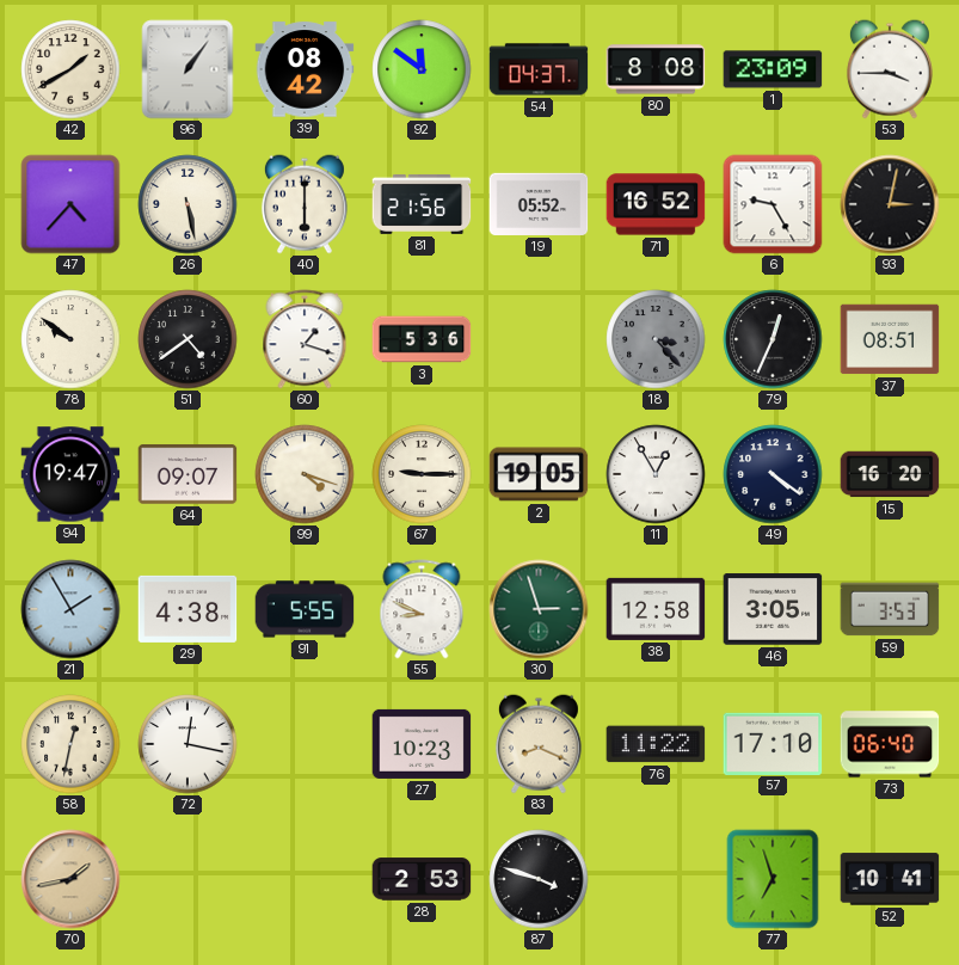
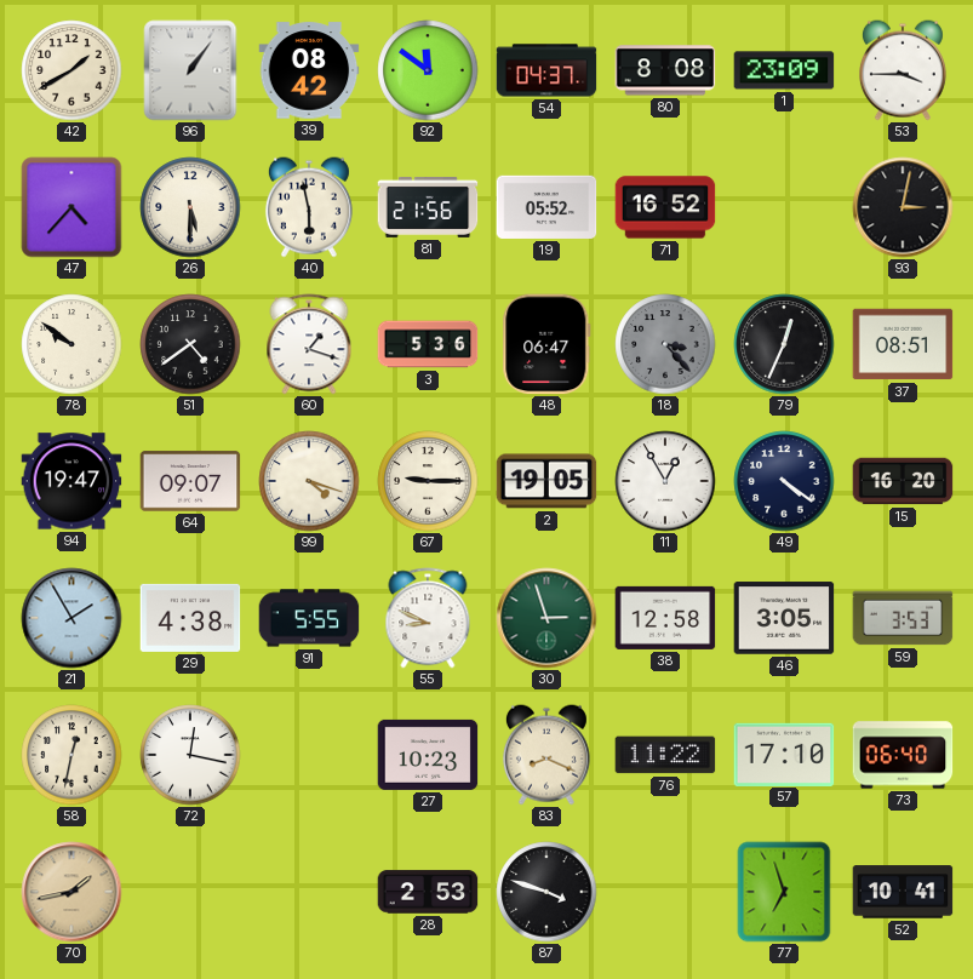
26: 5:28 -> 5:30
40: 6:00 -> 5:58
6: 9:25 -> none
48: none -> 06:47
